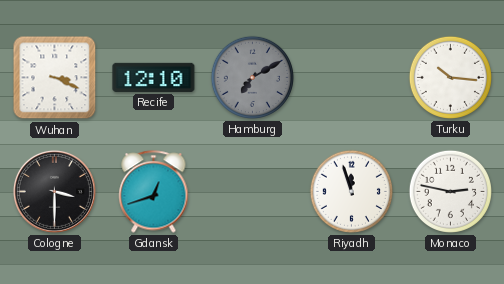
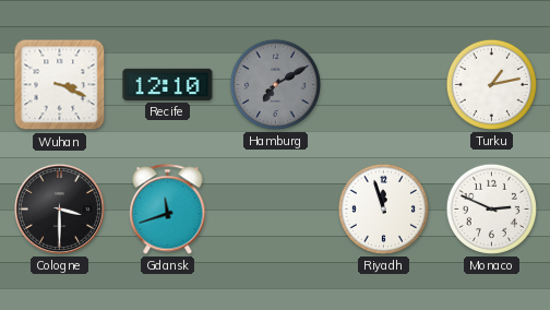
Turku: 10:16 -> 1:13
Gdansk: 12:42 -> 11:42
Monaco: 2:47 -> 2:49
